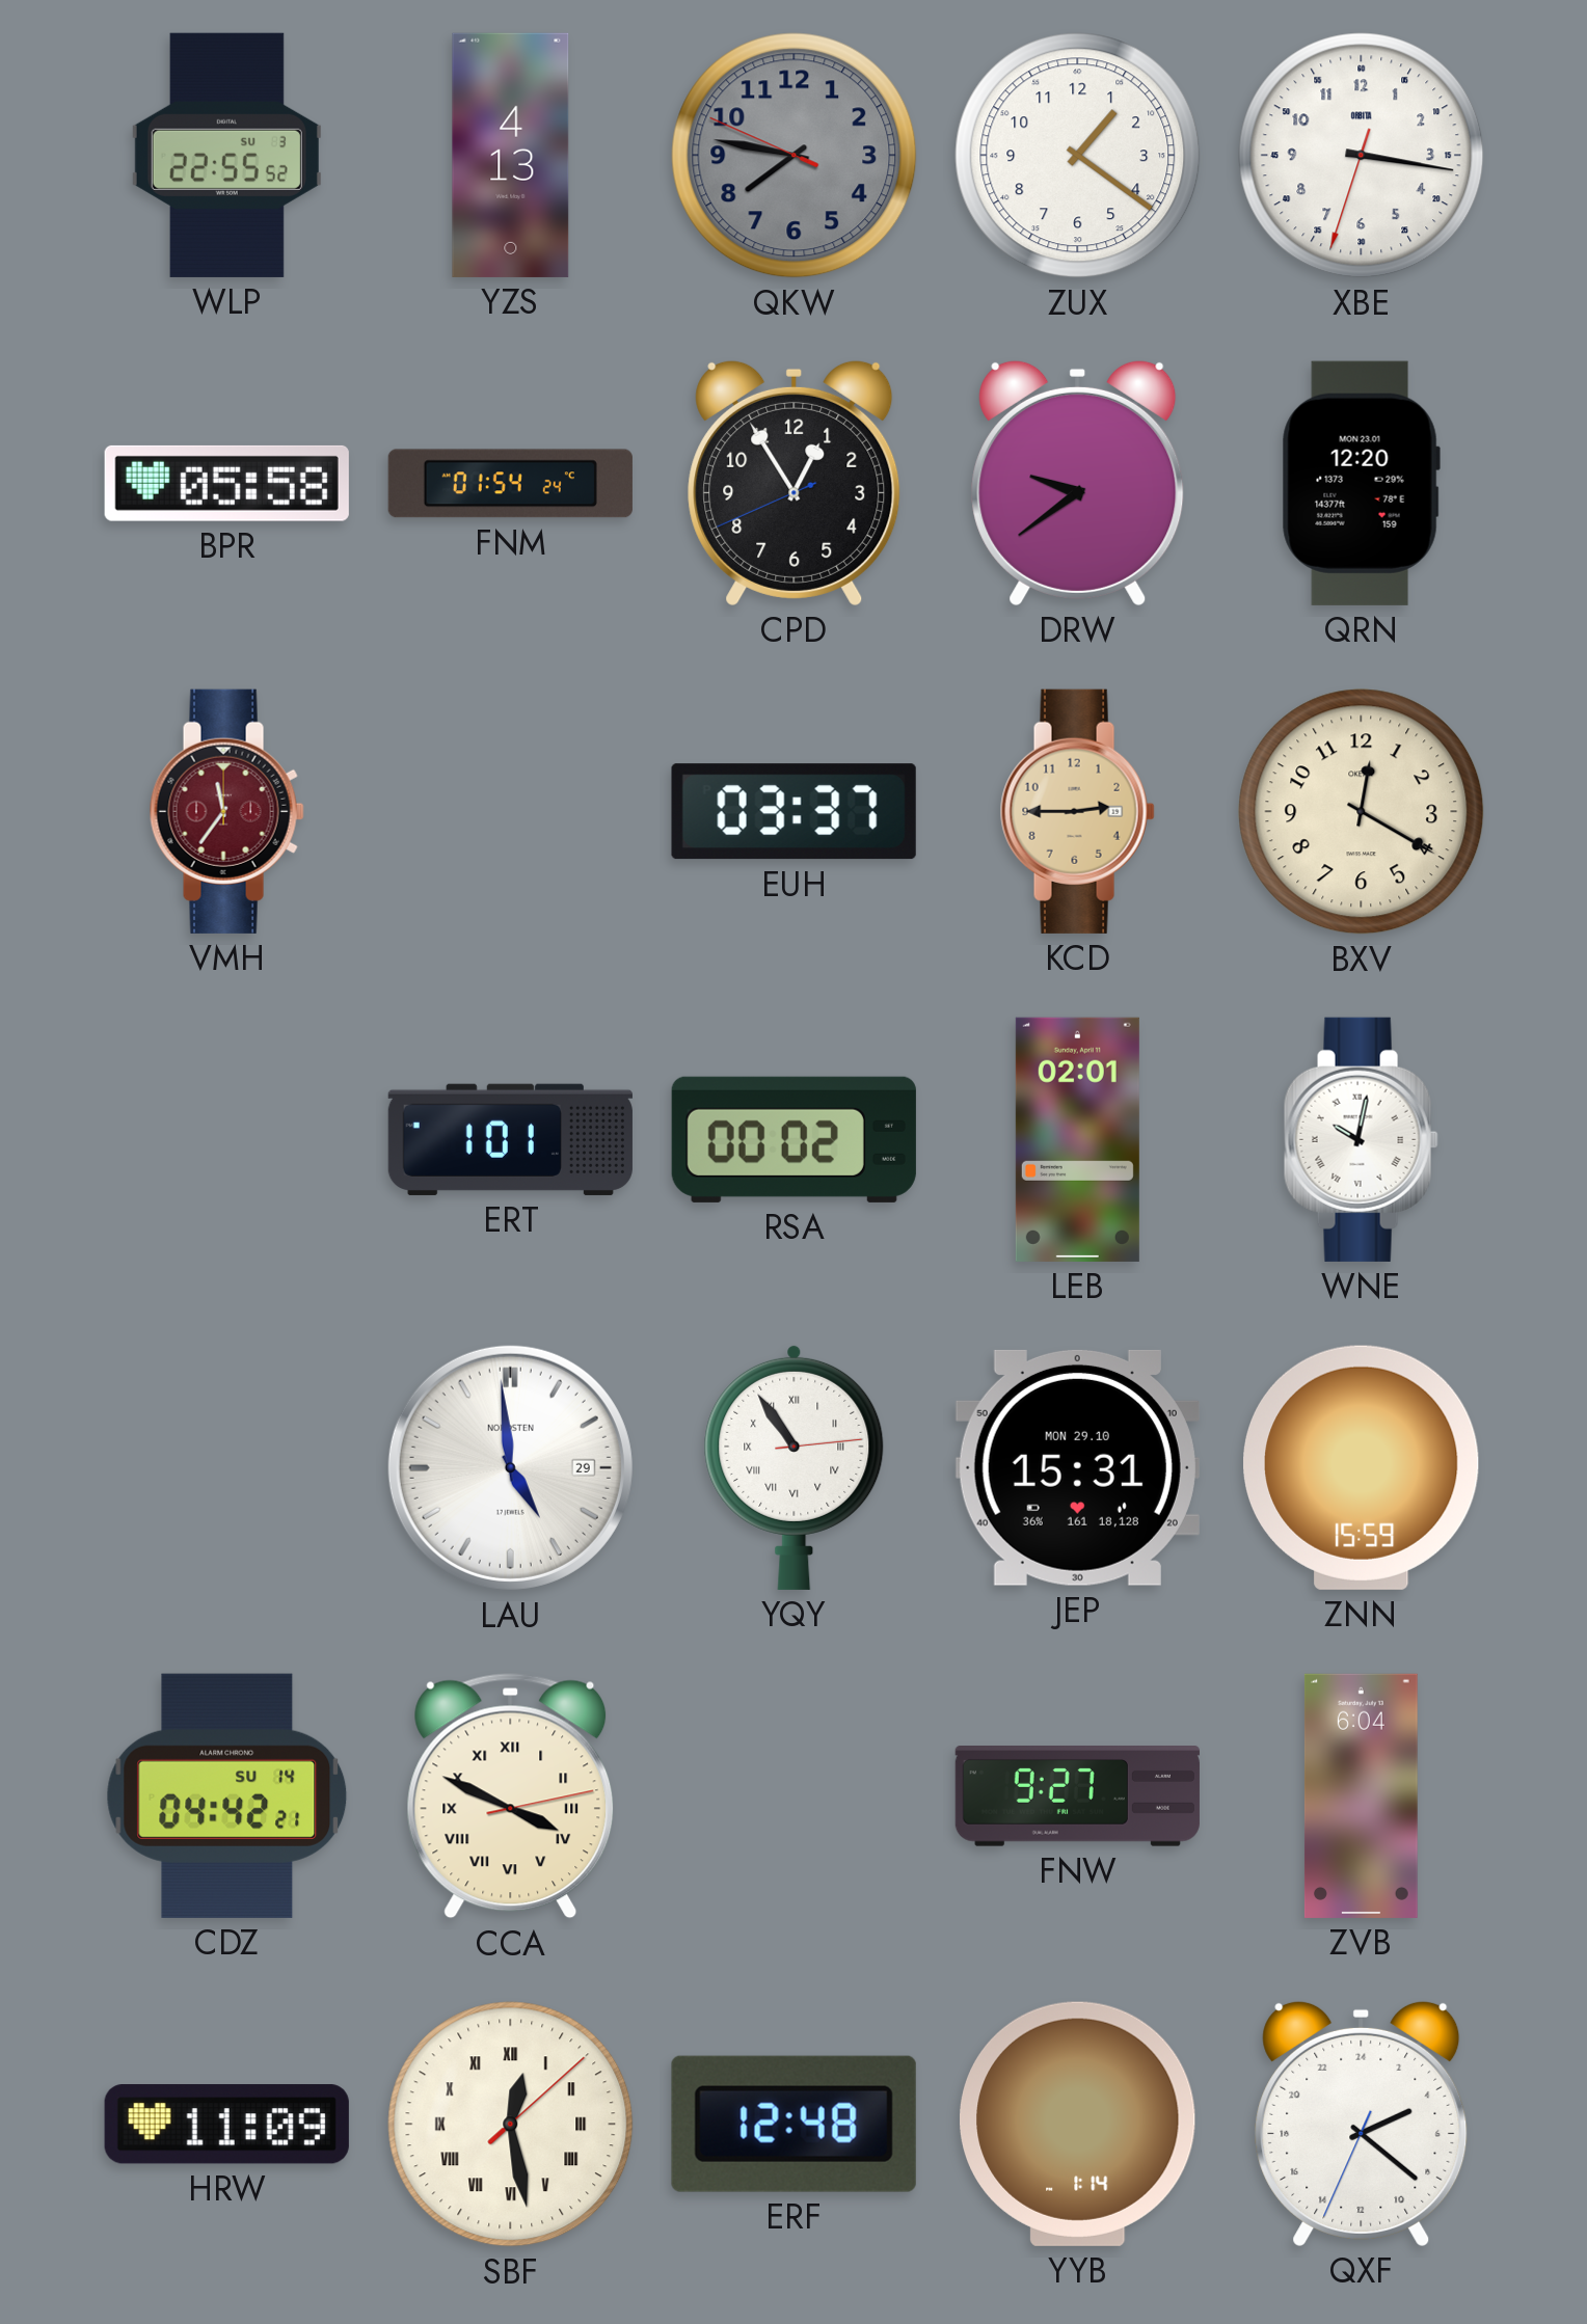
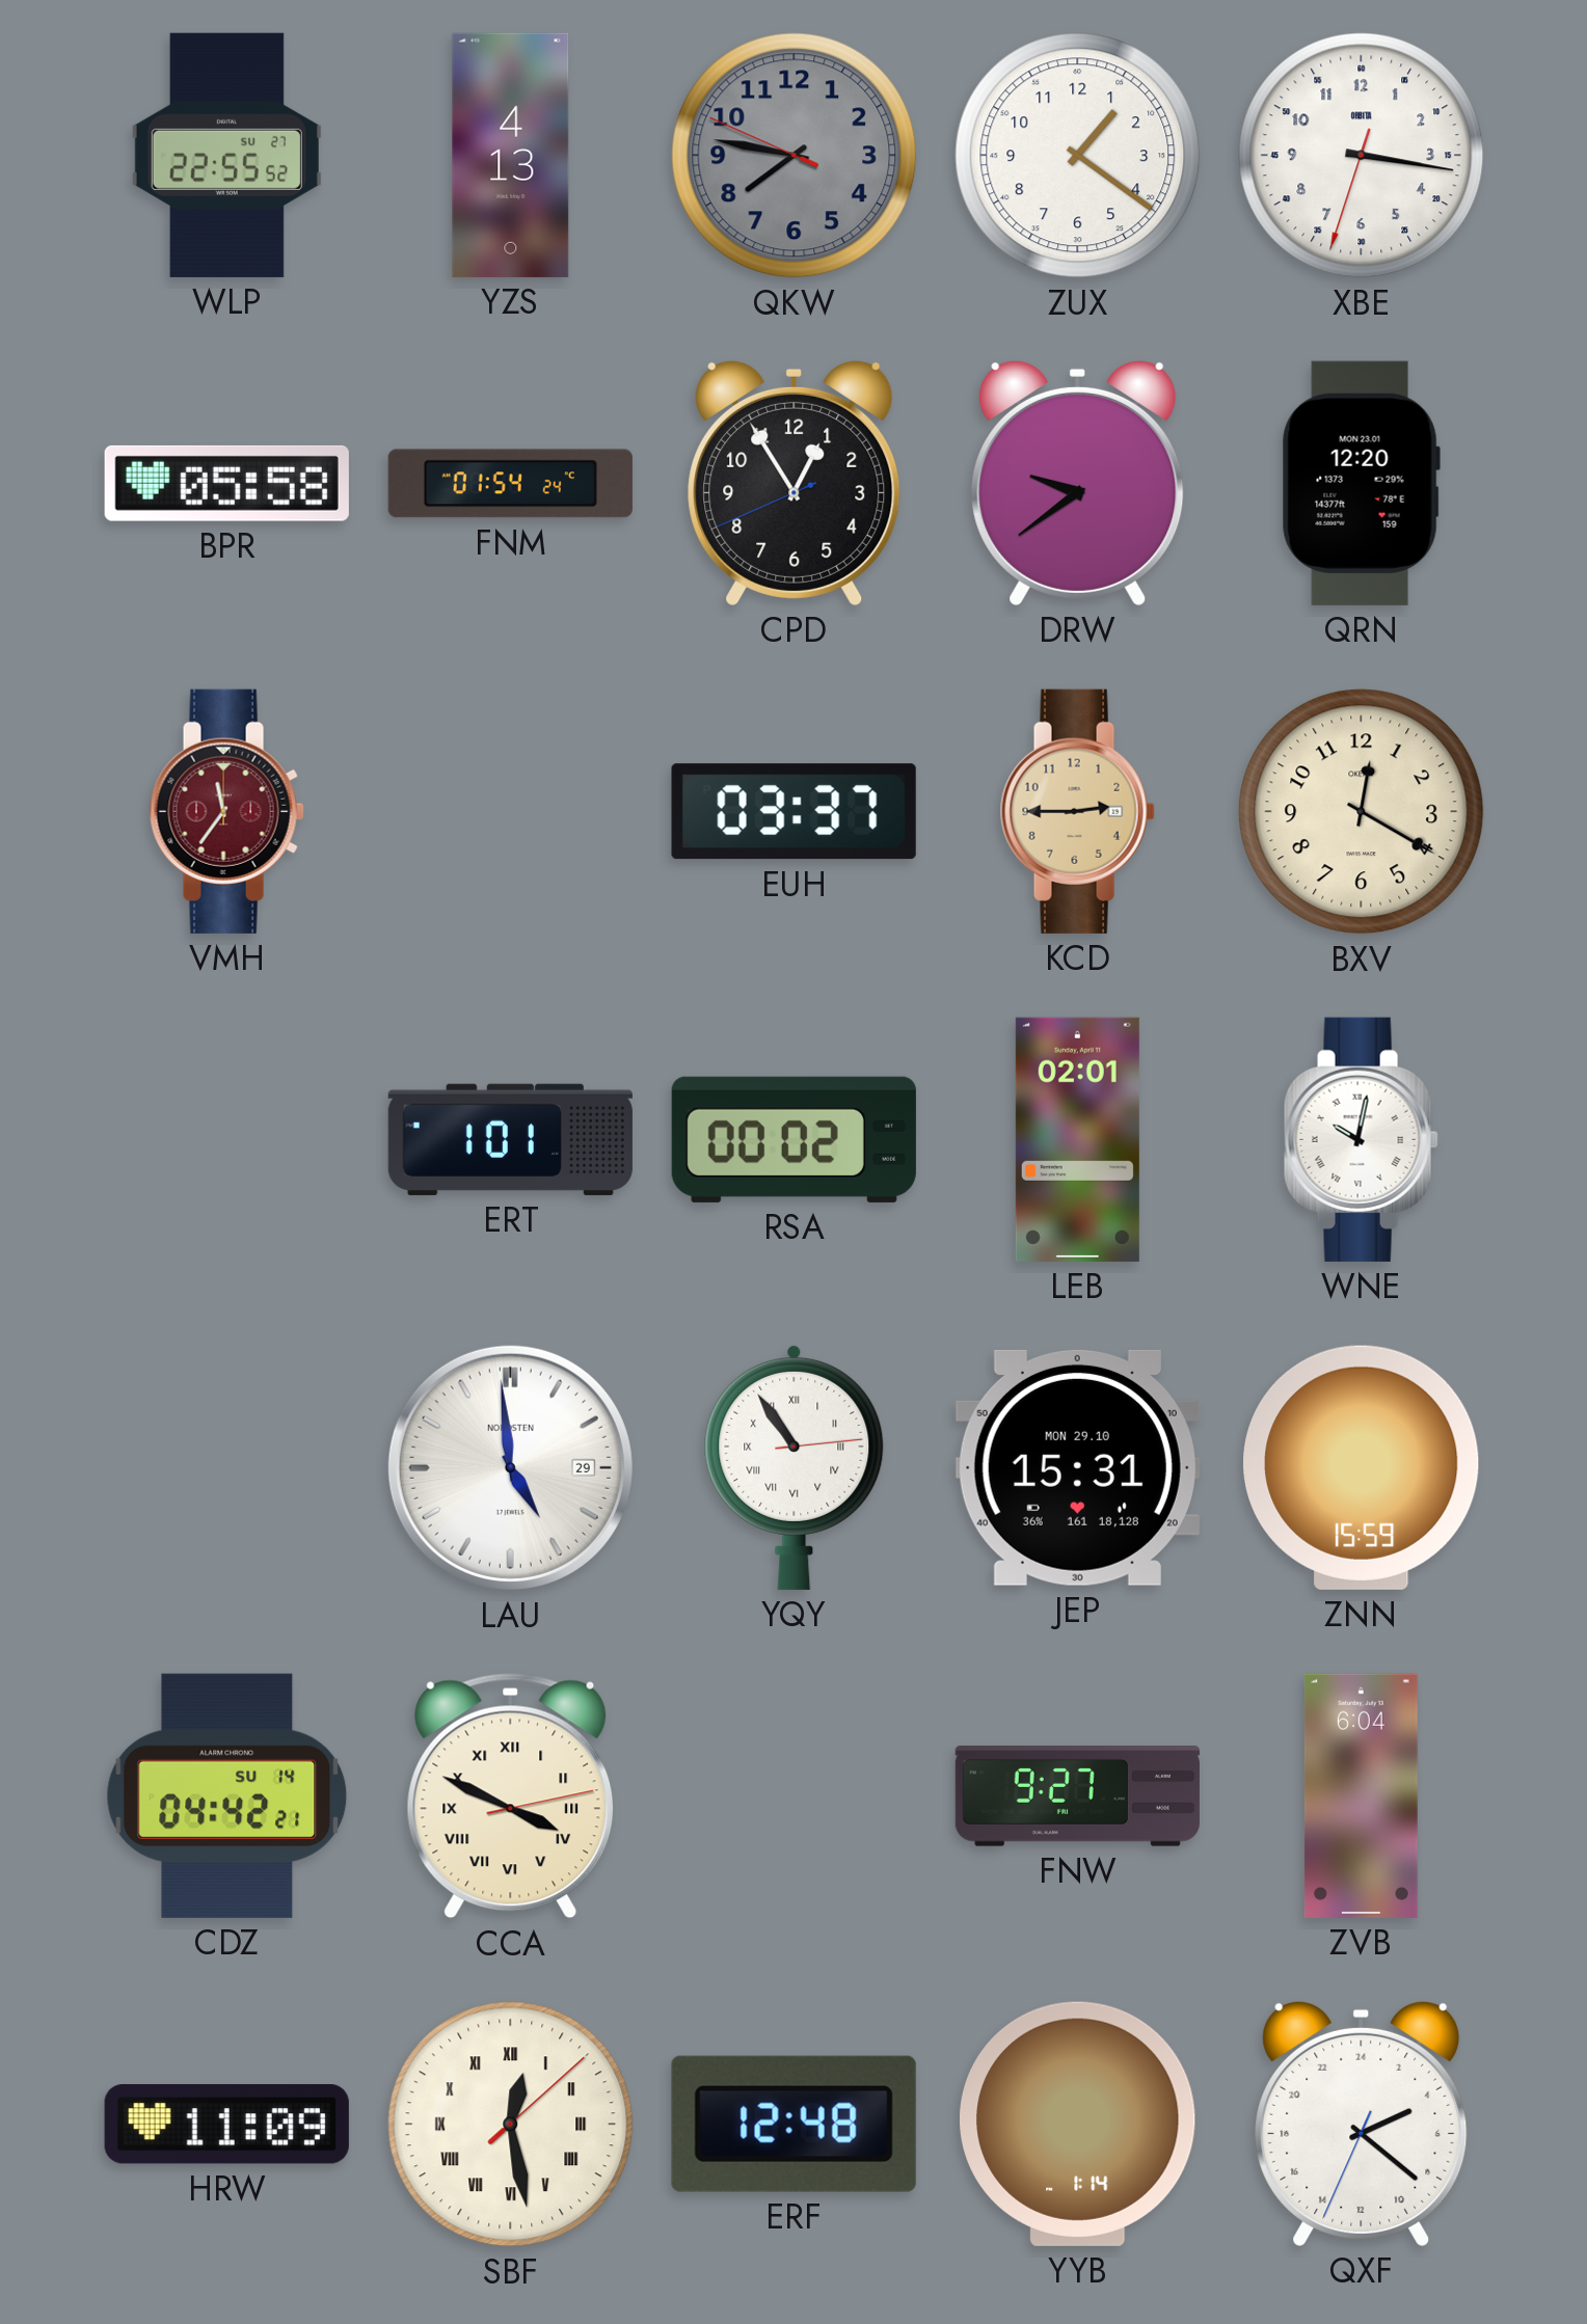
WLP date: SU 3 -> SU 27
